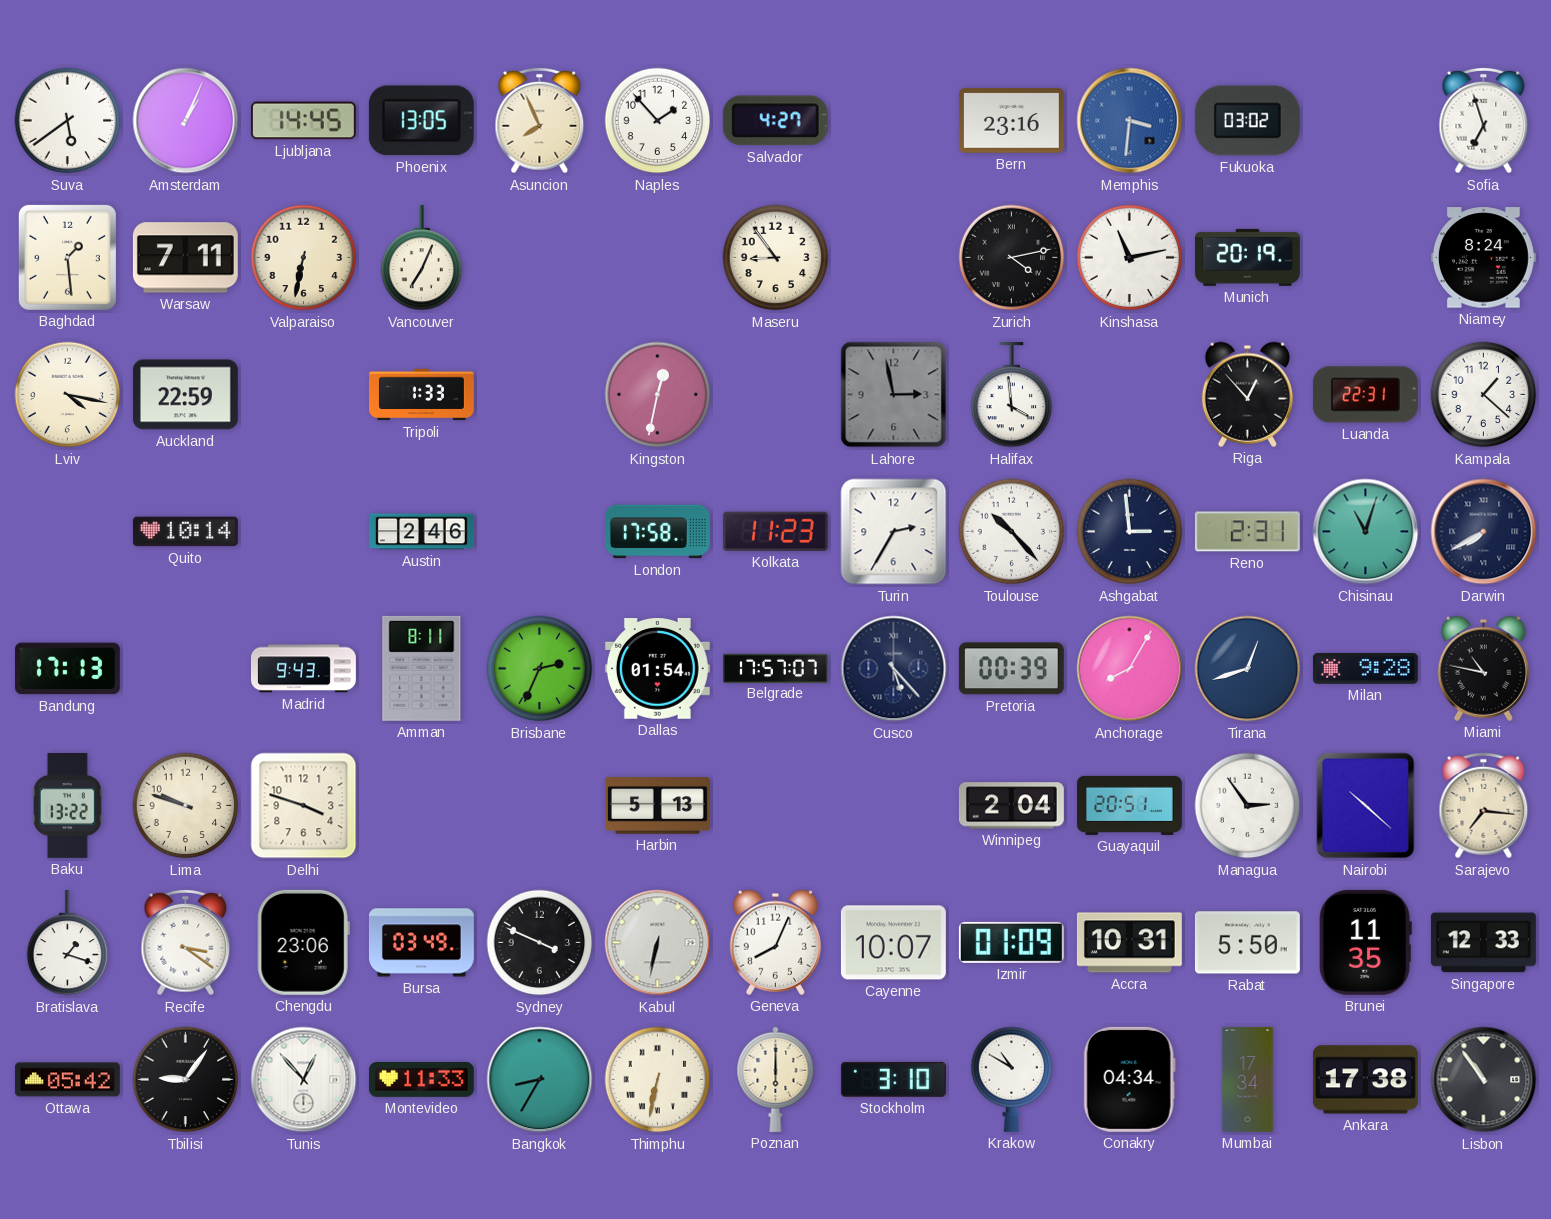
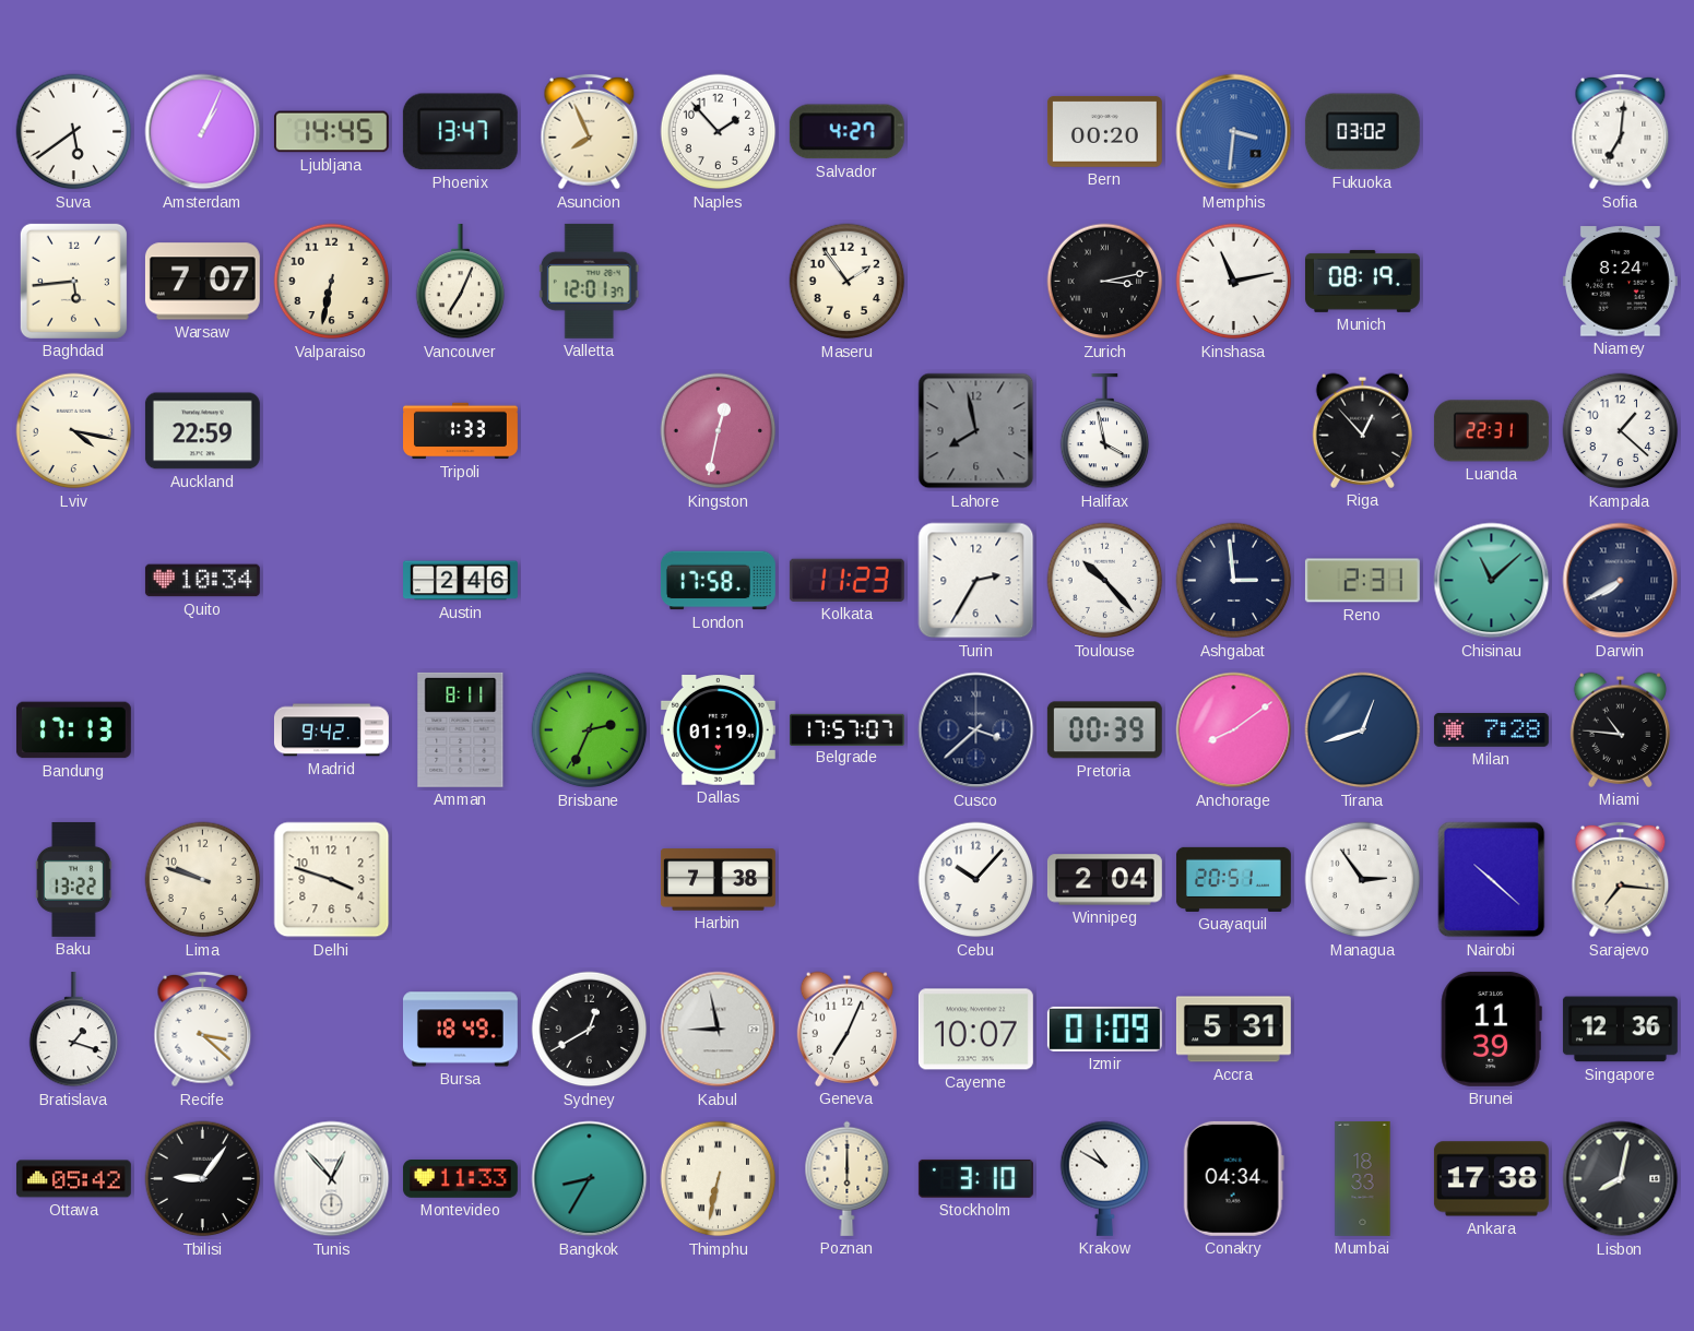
Phoenix: 13:05 -> 13:47
Bern: 23:16 -> 00:20
Sofia: 6:57 -> 7:01
Baghdad: 1:29 -> 5:44
Warsaw: 7:11 -> 7:07
Valletta: none -> 12:01
Maseru: 8:54 -> 1:54
Zurich: 4:13 -> 3:13
Munich: 20:19 -> 08:19
Lahore: 2:58 -> 7:58
Halifax: 3:59 -> 3:58
Quito: 10:14 -> 10:34
Chisinau: 11:03 -> 11:08
Madrid: 9:43 -> 9:42
Dallas: 01:54 -> 01:19
Cusco: 5:23 -> 3:38
Anchorage: 8:05 -> 8:09
Milan: 9:28 -> 7:28
Miami: 10:47 -> 10:46
Harbin: 5:13 -> 7:38
Cebu: none -> 10:07
Recife: 3:21 -> 3:22
Chengdu: 23:06 -> none
Bursa: 03:49 -> 18:49
Sydney: 3:49 -> 12:40
Kabul: 6:32 -> 8:58
Geneva: 8:04 -> 7:04
Accra: 10:31 -> 5:31
Rabat: 5:50 -> none
Brunei: 11:35 -> 11:39
Singapore: 12:33 -> 12:36
Mumbai: 17:34 -> 18:33
Lisbon: 10:54 -> 8:02
